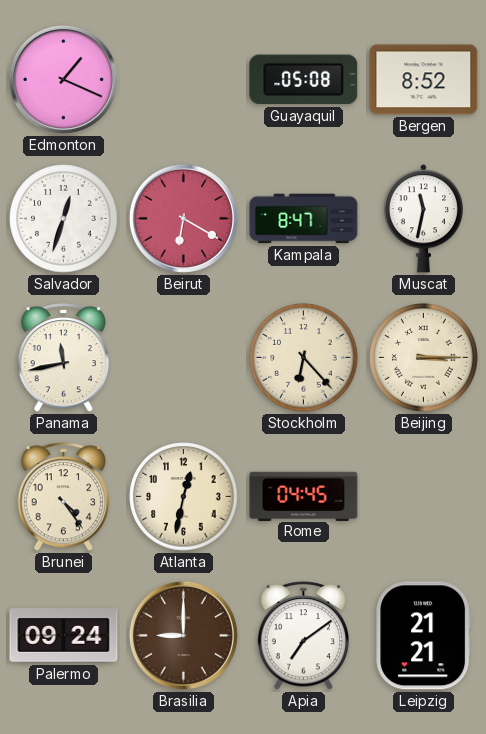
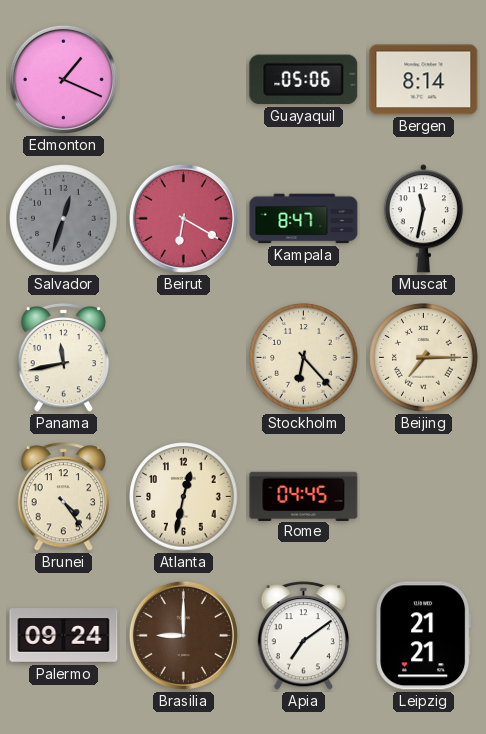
Guayaquil: 05:08 -> 05:06
Bergen: 8:52 -> 8:14
Salvador dial: white -> grey
Beijing: 3:15 -> 7:15
